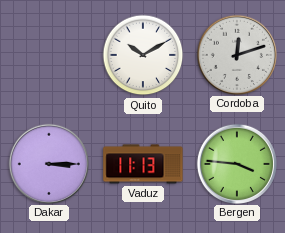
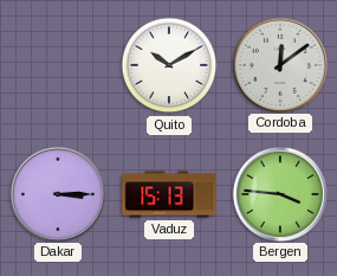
Cordoba: 12:12 -> 12:09
Vaduz: 11:13 -> 15:13
